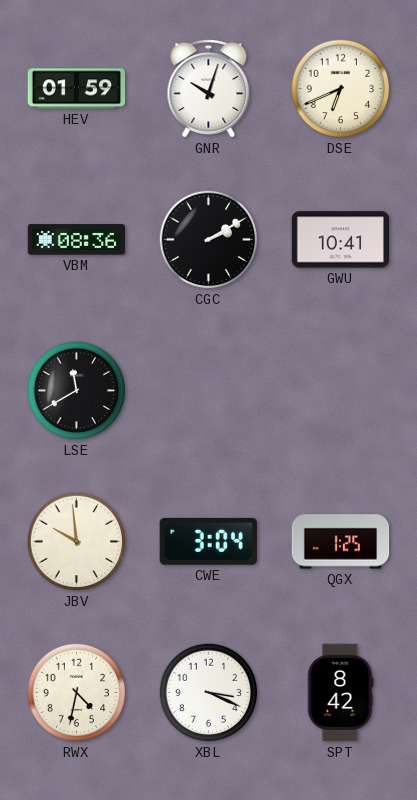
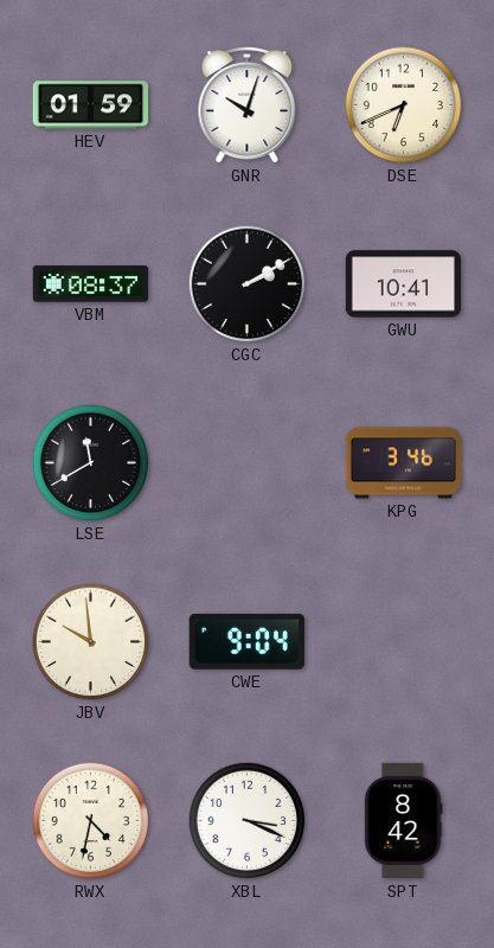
VBM: 08:36 -> 08:37
KPG: none -> 3:46
CWE: 3:04 -> 9:04
QGX: 1:25 -> none
